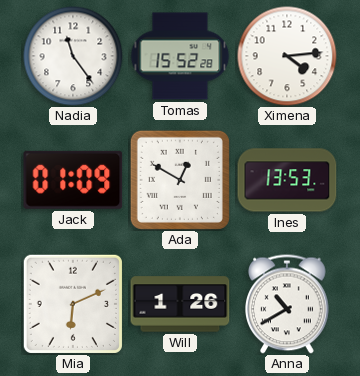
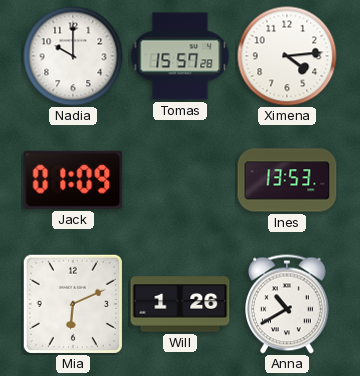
Nadia: 11:24 -> 10:00
Tomas: 15:52 -> 15:57
Ada: 12:50 -> none
